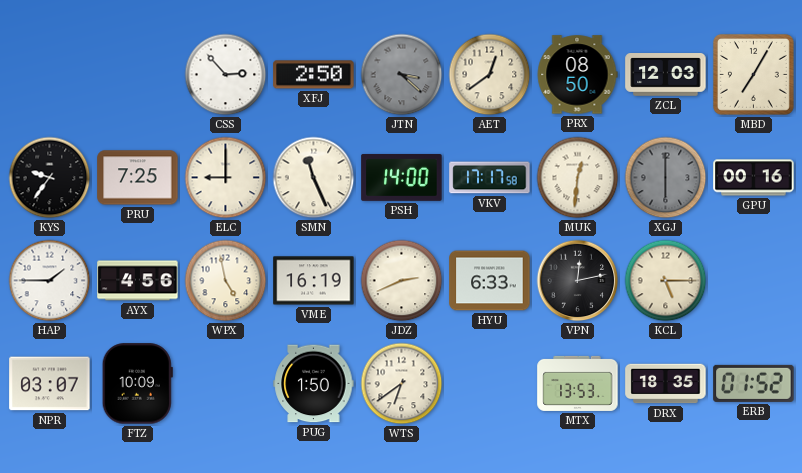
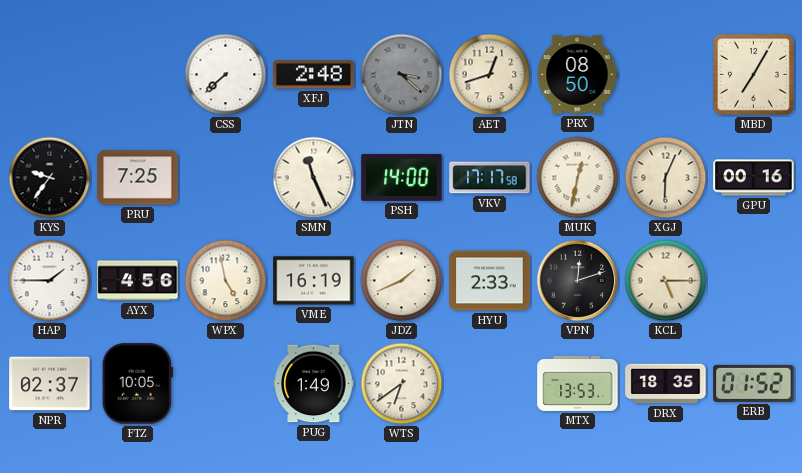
CSS: 2:53 -> 7:38
XFJ: 2:50 -> 2:48
AET: 12:39 -> 12:42
ZCL: 12:03 -> none
ELC: 9:00 -> none
MUK: 12:31 -> 12:32
XGJ: 6:00 -> 6:04
XGJ dial: grey -> cream
JDZ: 2:41 -> 1:41
HYU: 6:33 -> 2:33
VPN: 12:13 -> 12:12
NPR: 03:07 -> 02:37
FTZ: 10:09 -> 10:05
PUG: 1:50 -> 1:49
